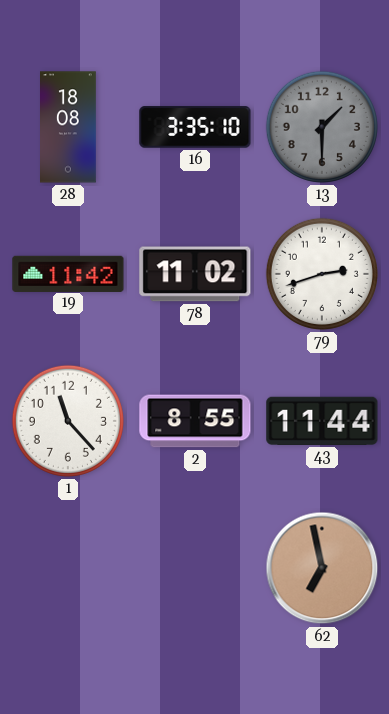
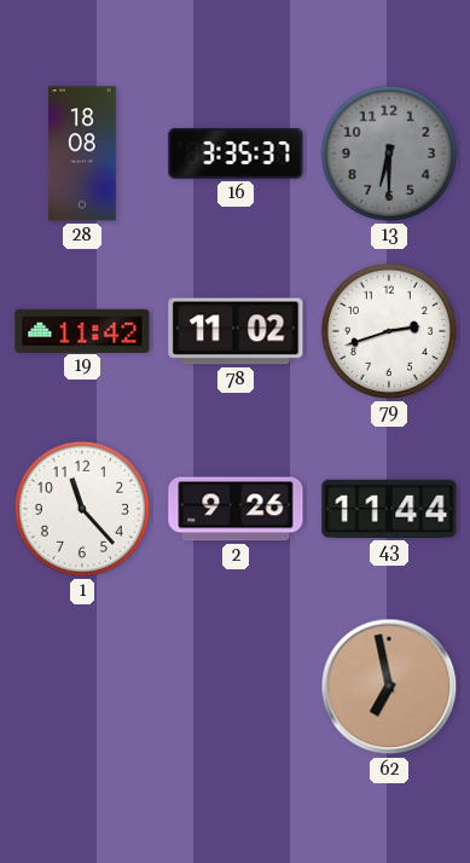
16: 3:35:10 -> 3:35:37
13: 1:30 -> 6:30
2: 8:55 -> 9:26
